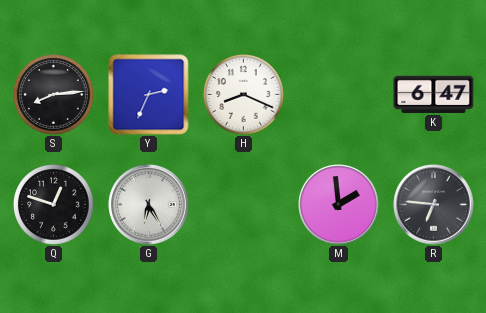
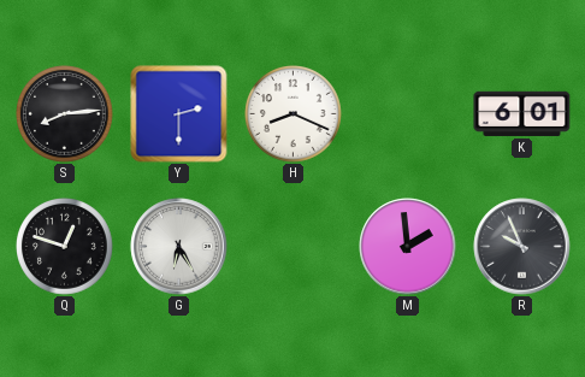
Y: 2:34 -> 2:30
K: 6:47 -> 6:01
R: 6:46 -> 9:56
